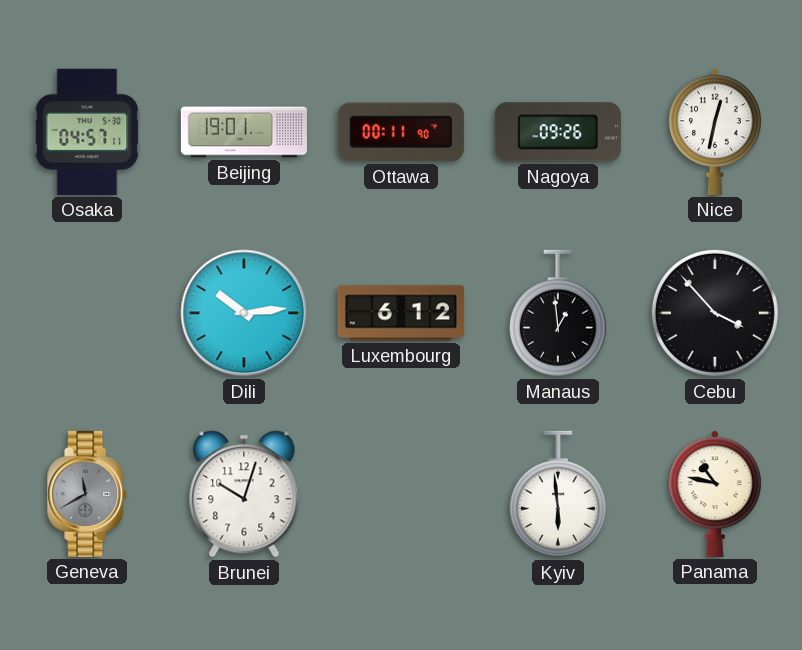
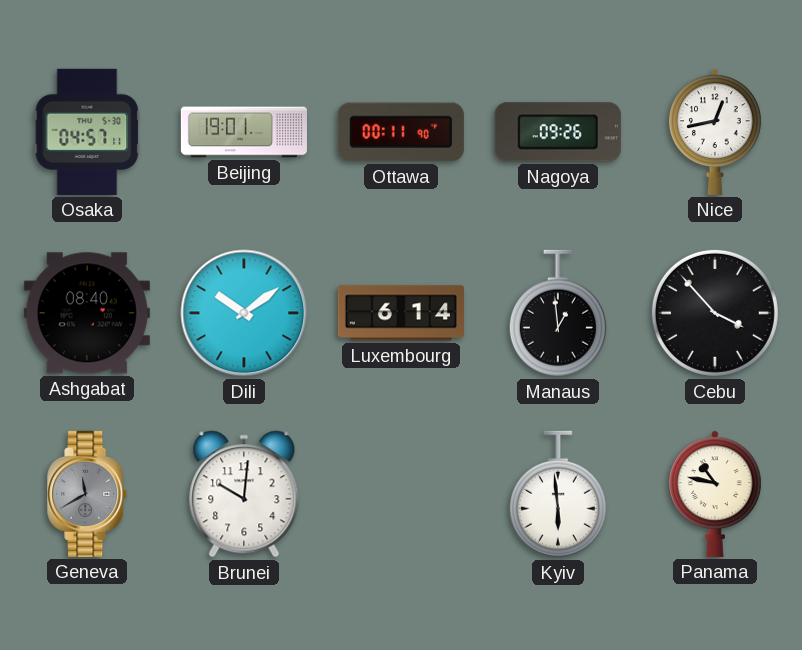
Nice: 12:32 -> 12:43
Ashgabat: none -> 08:40
Dili: 10:14 -> 10:09
Luxembourg: 6:12 -> 6:14
Brunei: 10:03 -> 10:01
